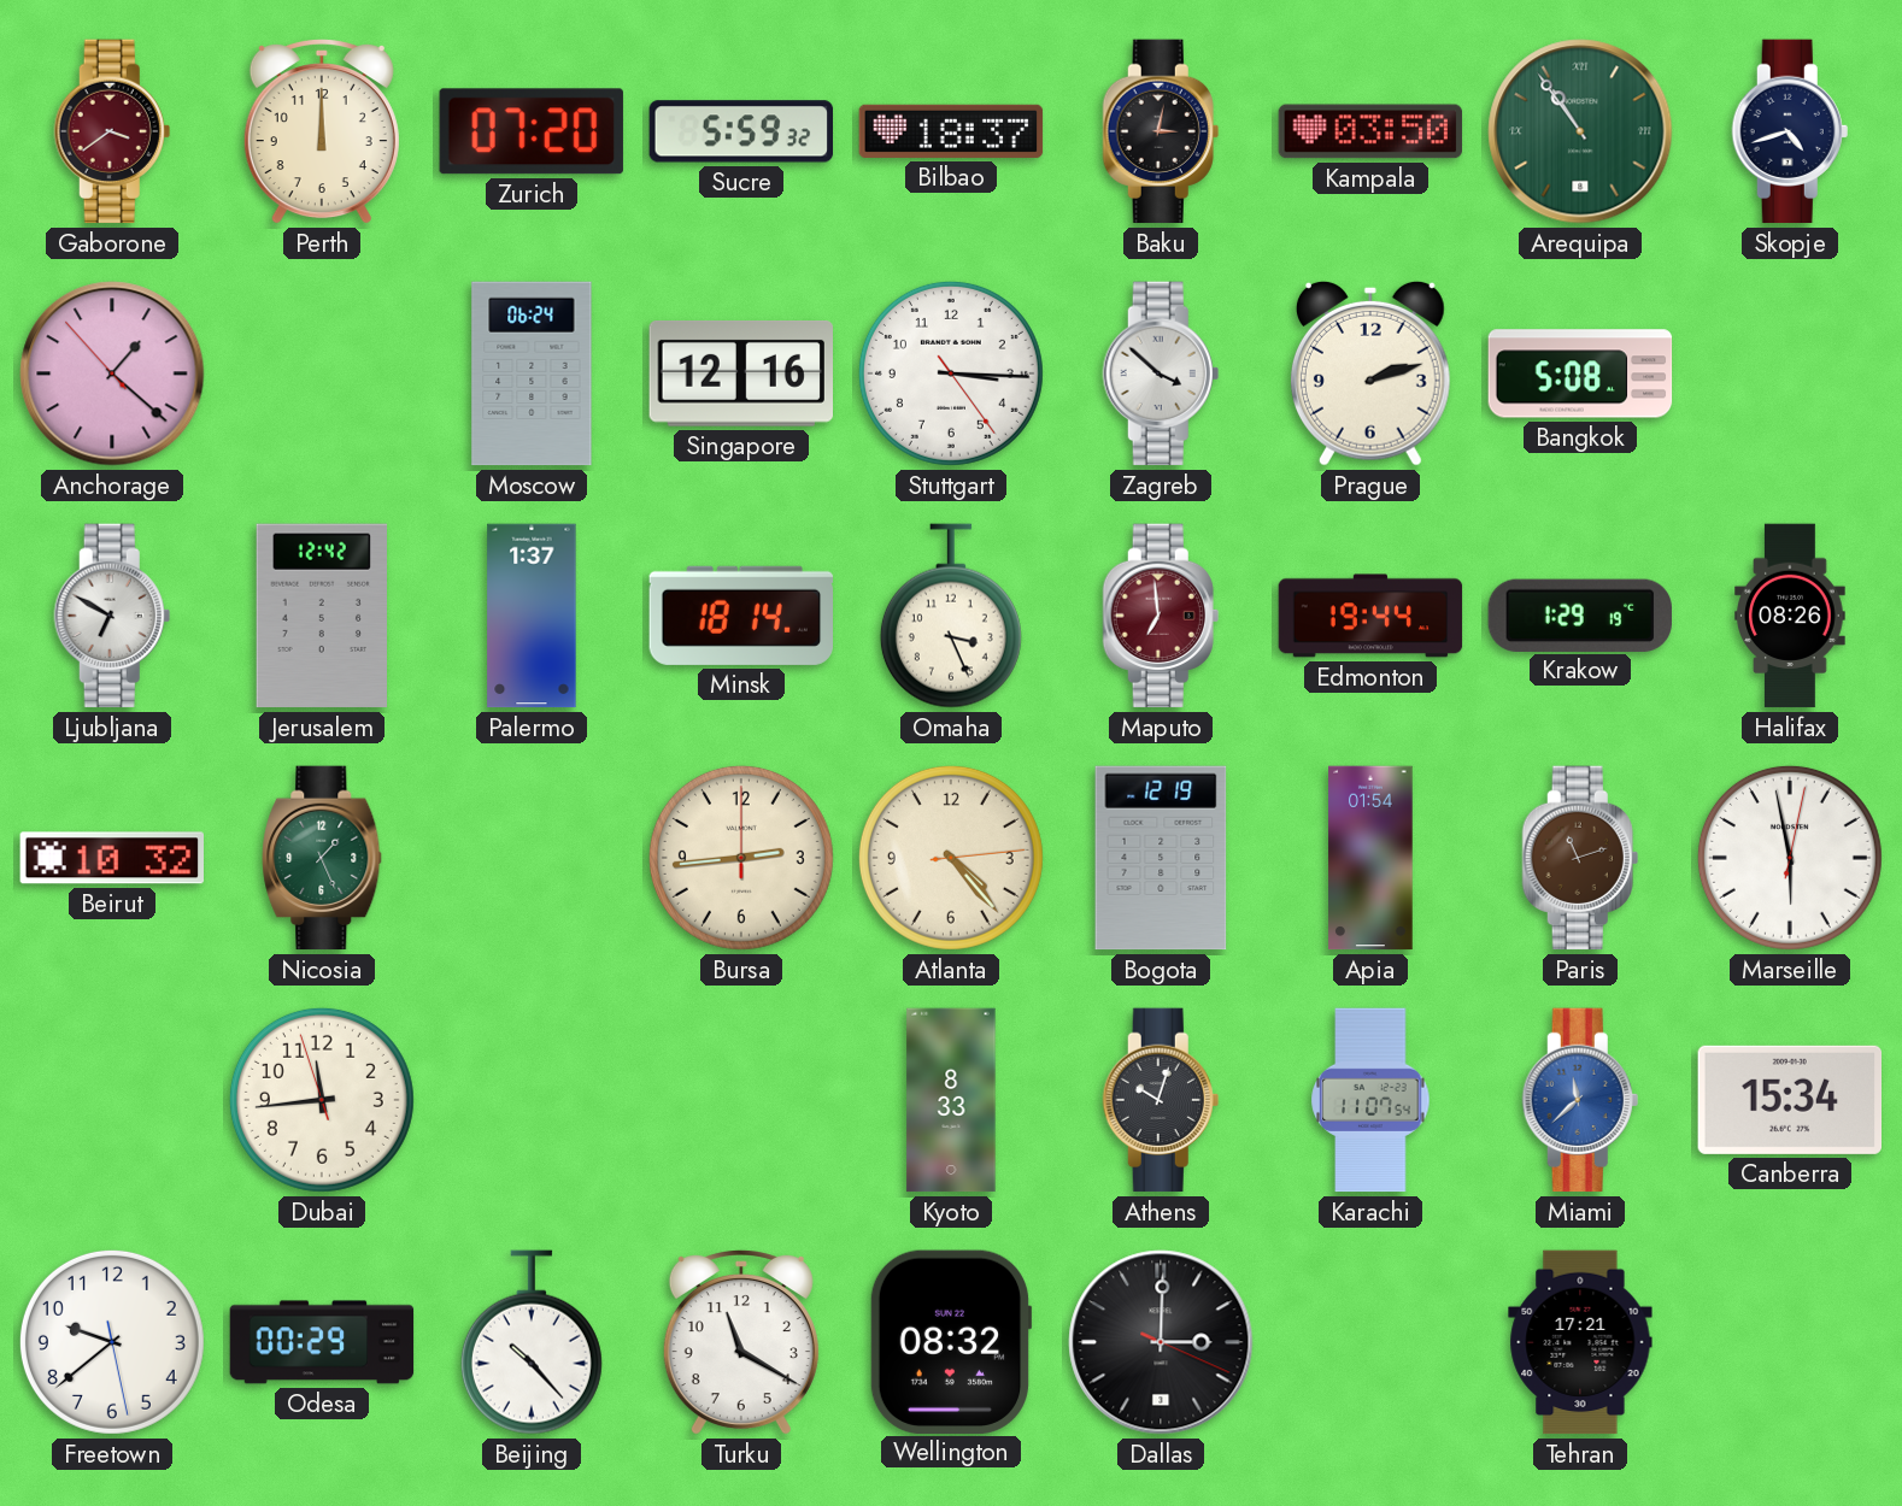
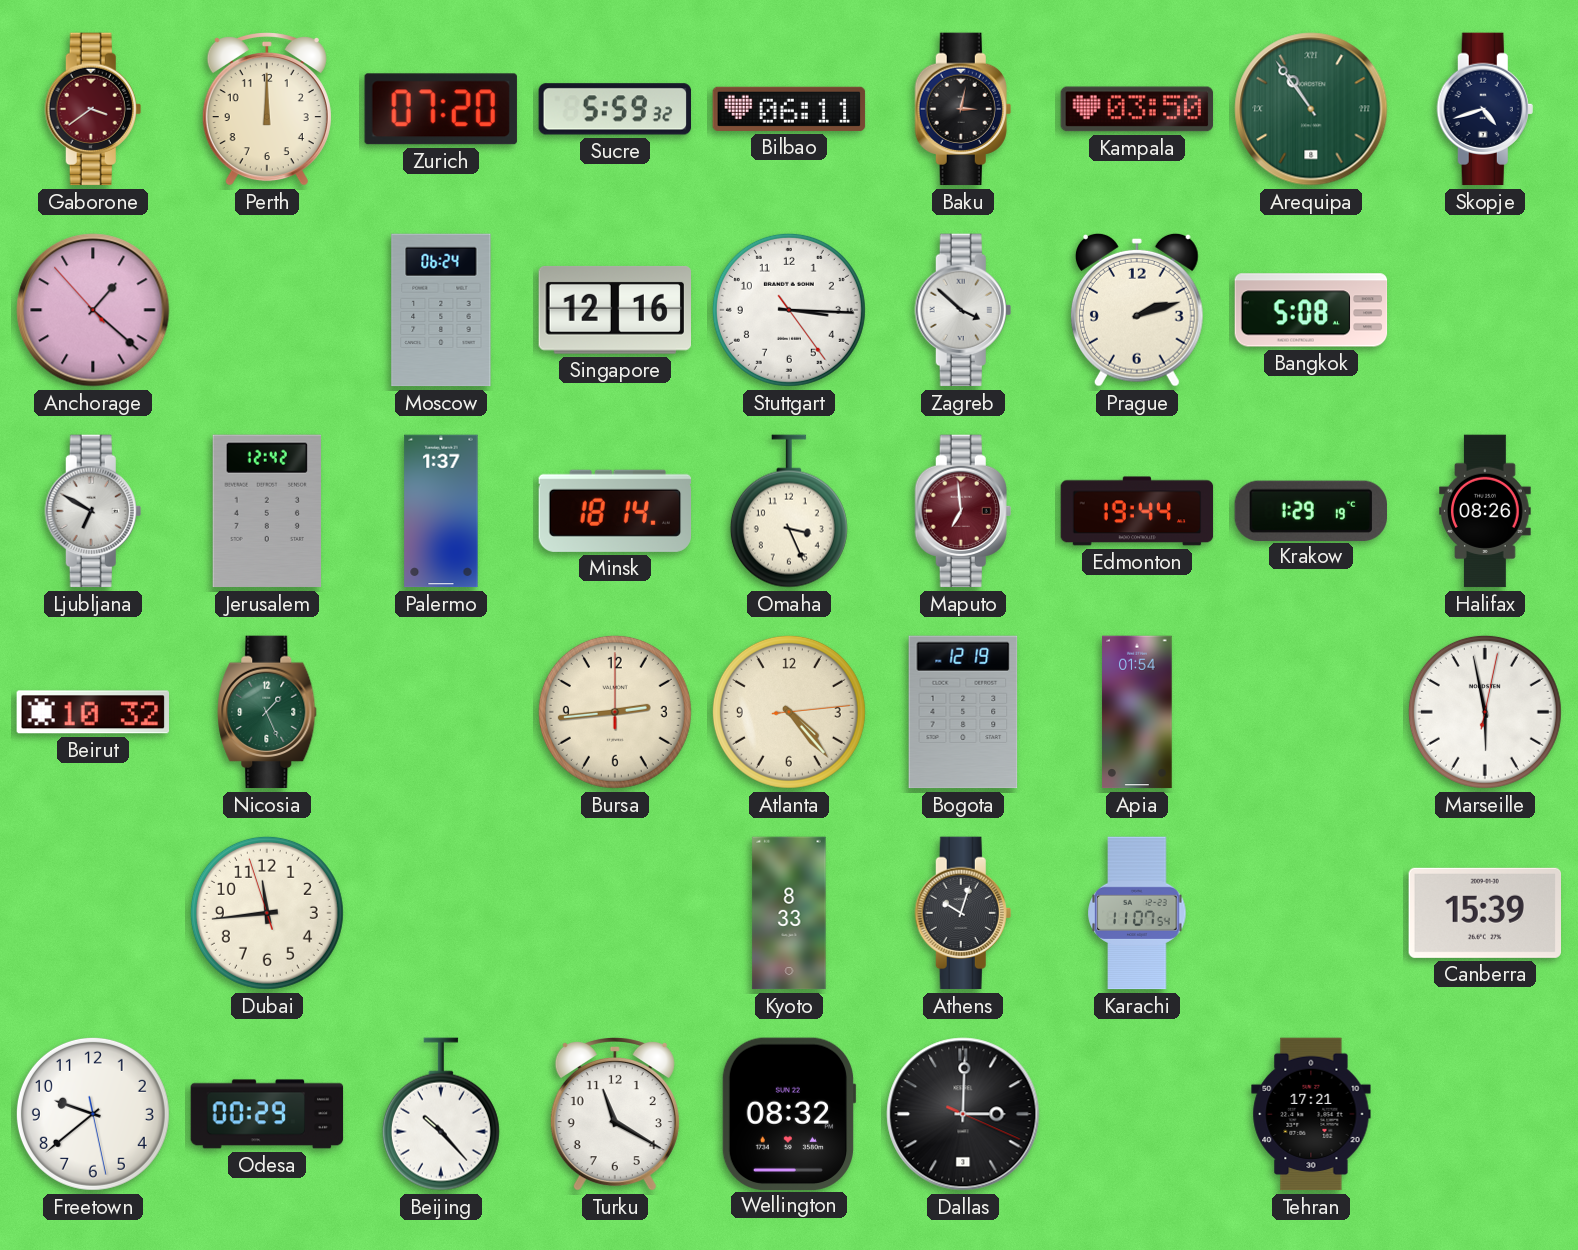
Bilbao: 18:37 -> 06:11
Paris: 11:12 -> none
Miami: 11:38 -> none
Canberra: 15:34 -> 15:39
